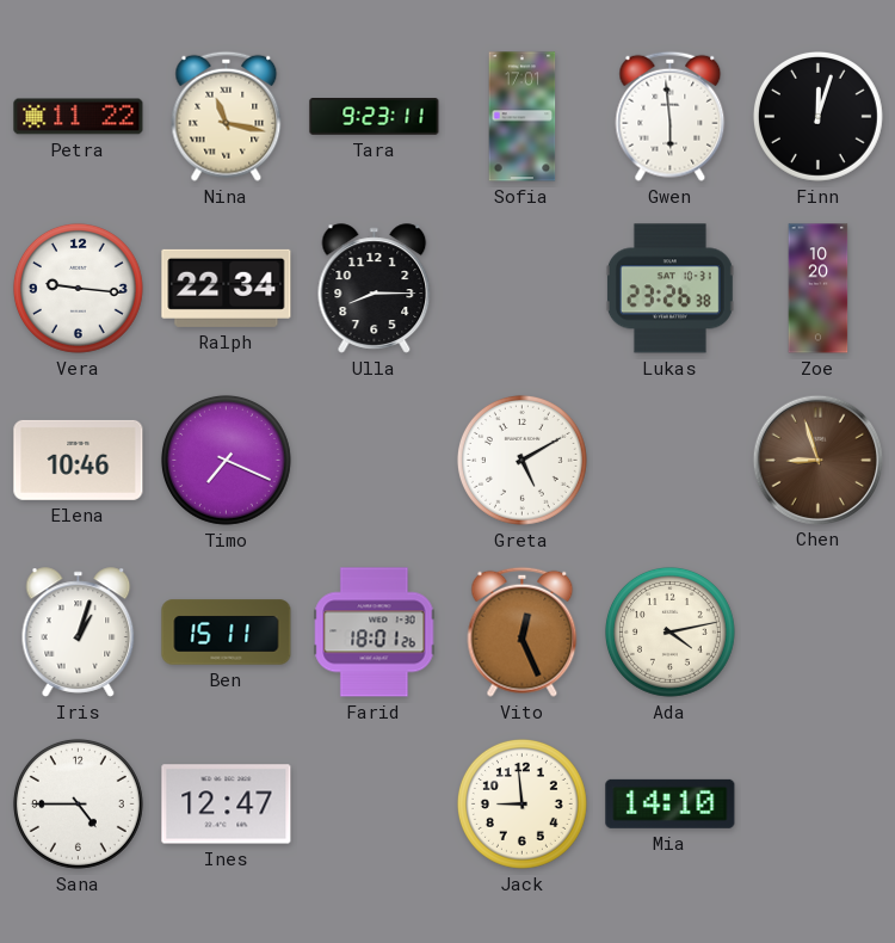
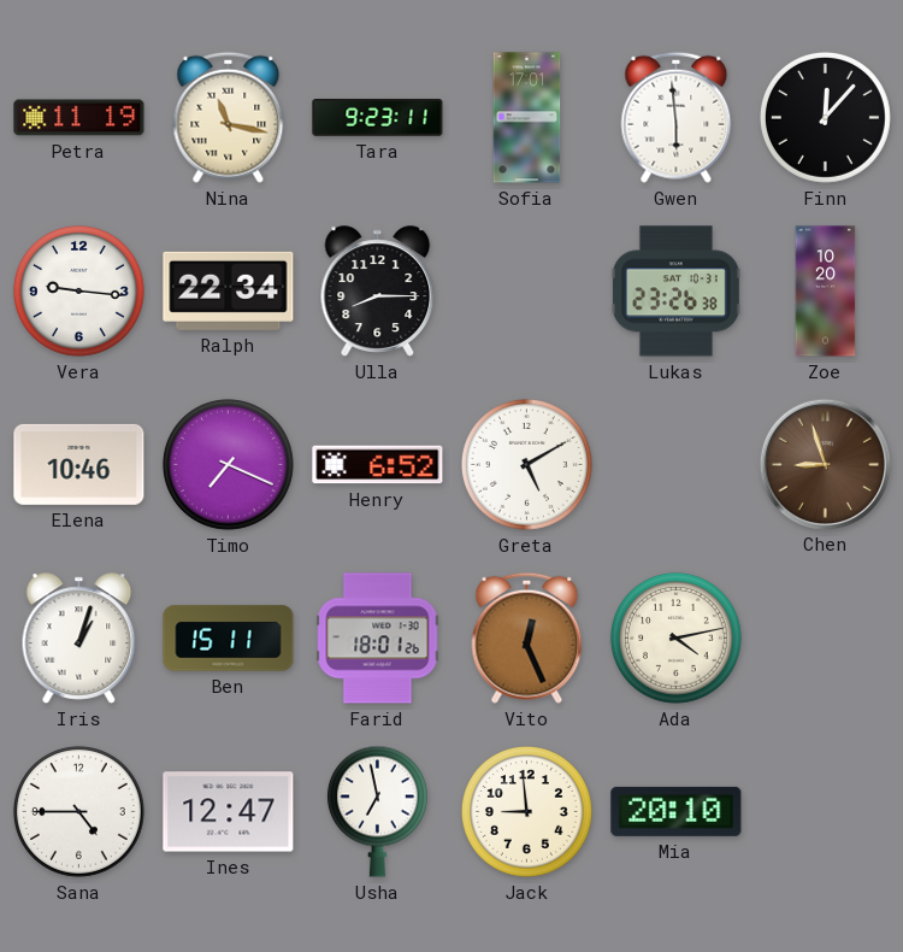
Petra: 11:22 -> 11:19
Finn: 12:03 -> 12:07
Henry: none -> 6:52
Usha: none -> 6:58
Mia: 14:10 -> 20:10
